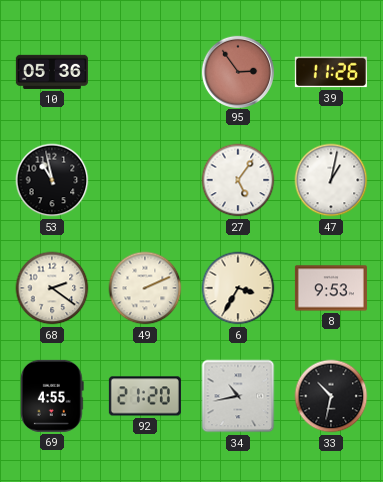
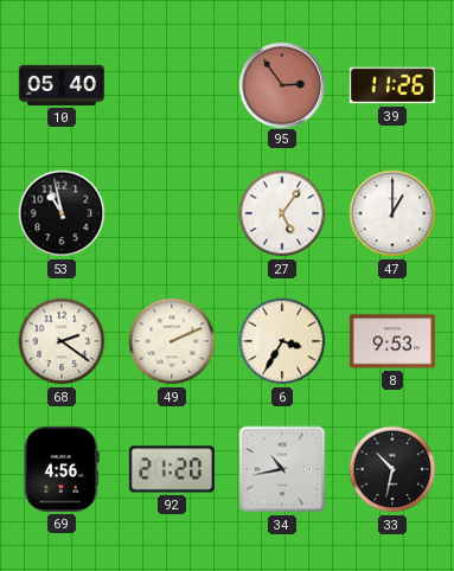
10: 05:36 -> 05:40
47: 1:02 -> 1:00
69: 4:55 -> 4:56
